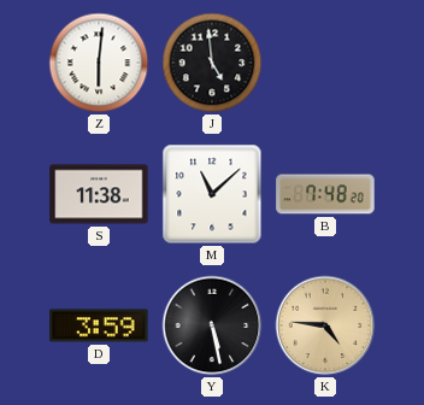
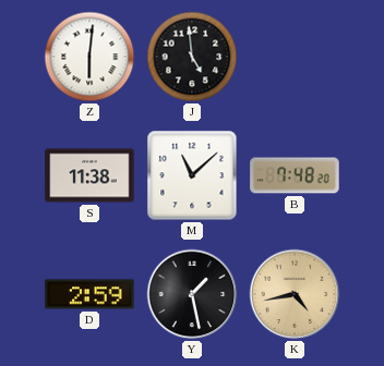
D: 3:59 -> 2:59
Y: 5:28 -> 1:28
K: 4:46 -> 4:43
